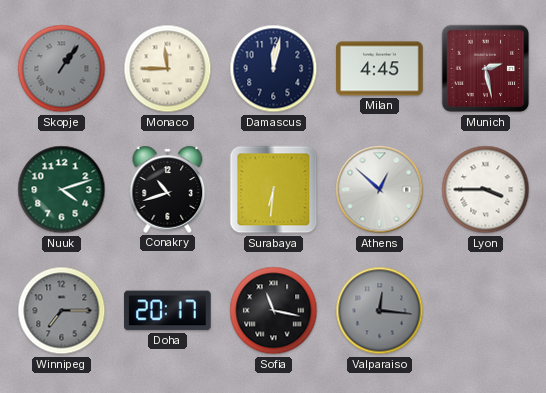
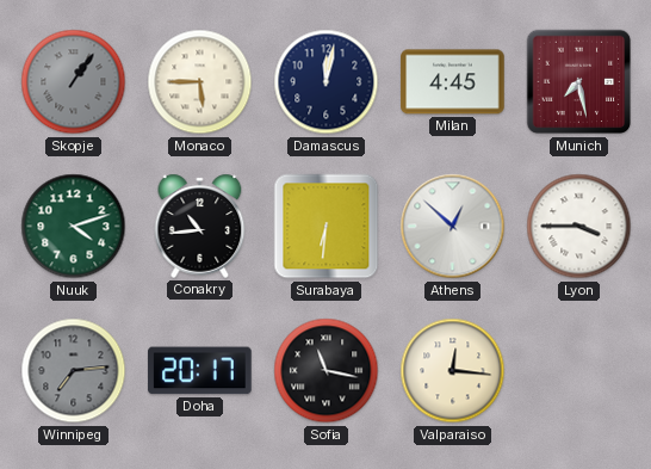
Monaco: 11:45 -> 5:45
Munich: 2:28 -> 7:28
Conakry: 10:42 -> 10:44
Winnipeg: 7:15 -> 7:14
Valparaiso dial: grey -> cream
